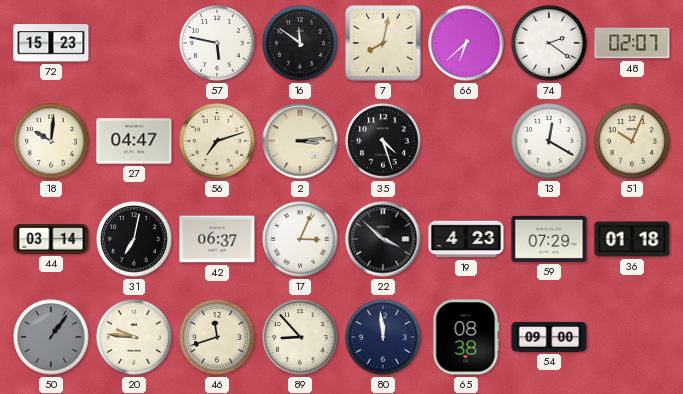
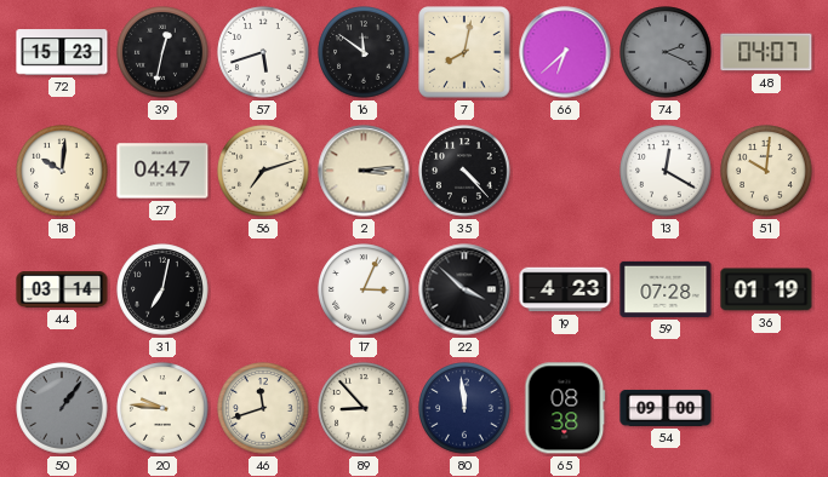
39: none -> 12:32
57: 5:47 -> 5:42
74: 2:21 -> 2:19
74 dial: white -> grey
48: 02:07 -> 04:07
35: 4:27 -> 4:23
51: 10:04 -> 10:01
42: 06:37 -> none
59: 07:29 -> 07:28
36: 01:18 -> 01:19
